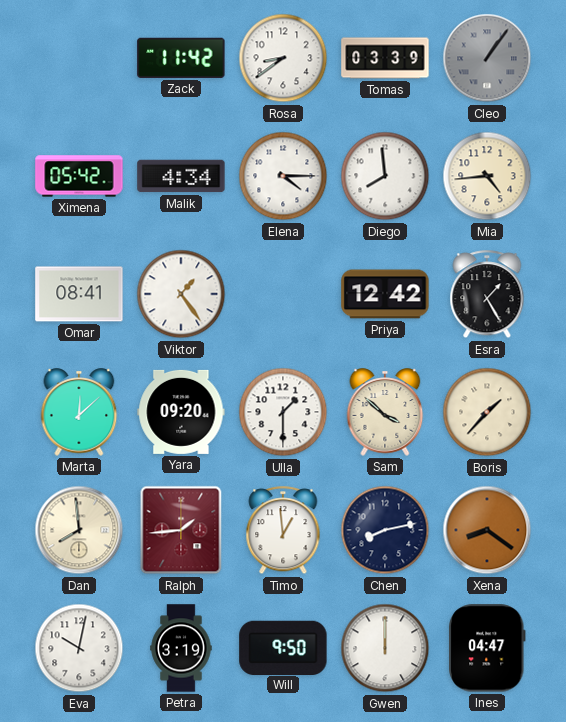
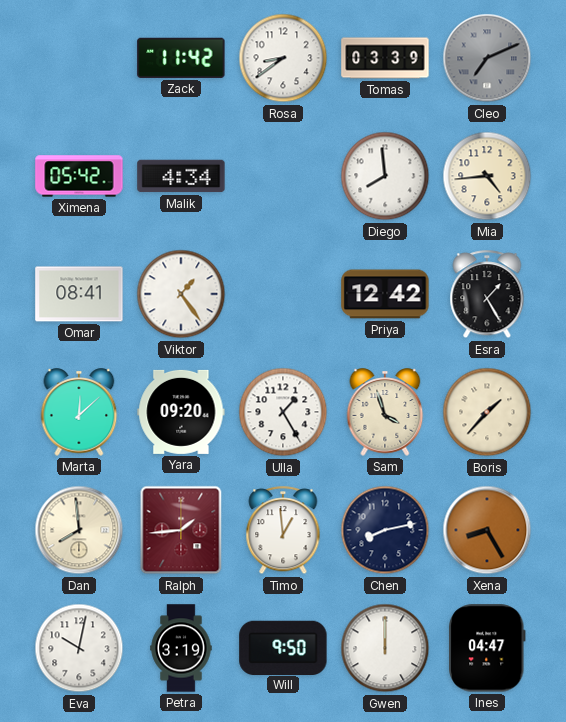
Cleo: 1:06 -> 7:11
Elena: 4:15 -> none
Ulla: 1:30 -> 1:25
Sam: 3:52 -> 3:57
Xena: 8:21 -> 8:25
